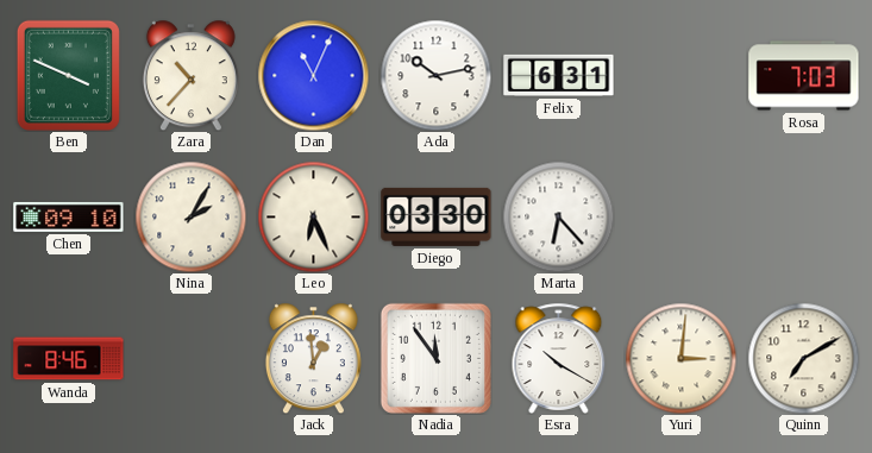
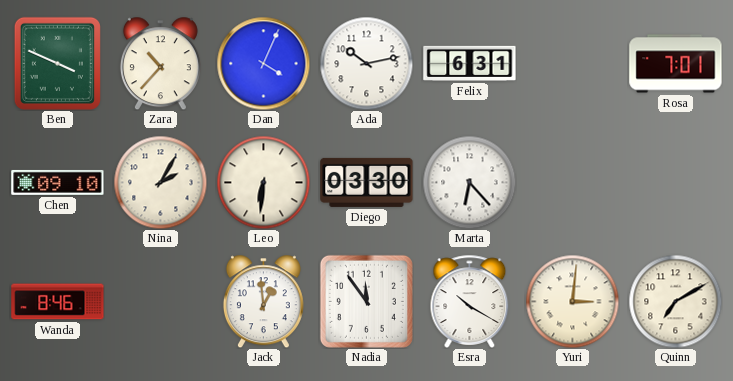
Dan: 11:04 -> 4:04
Rosa: 7:03 -> 7:01
Leo: 6:26 -> 6:31
